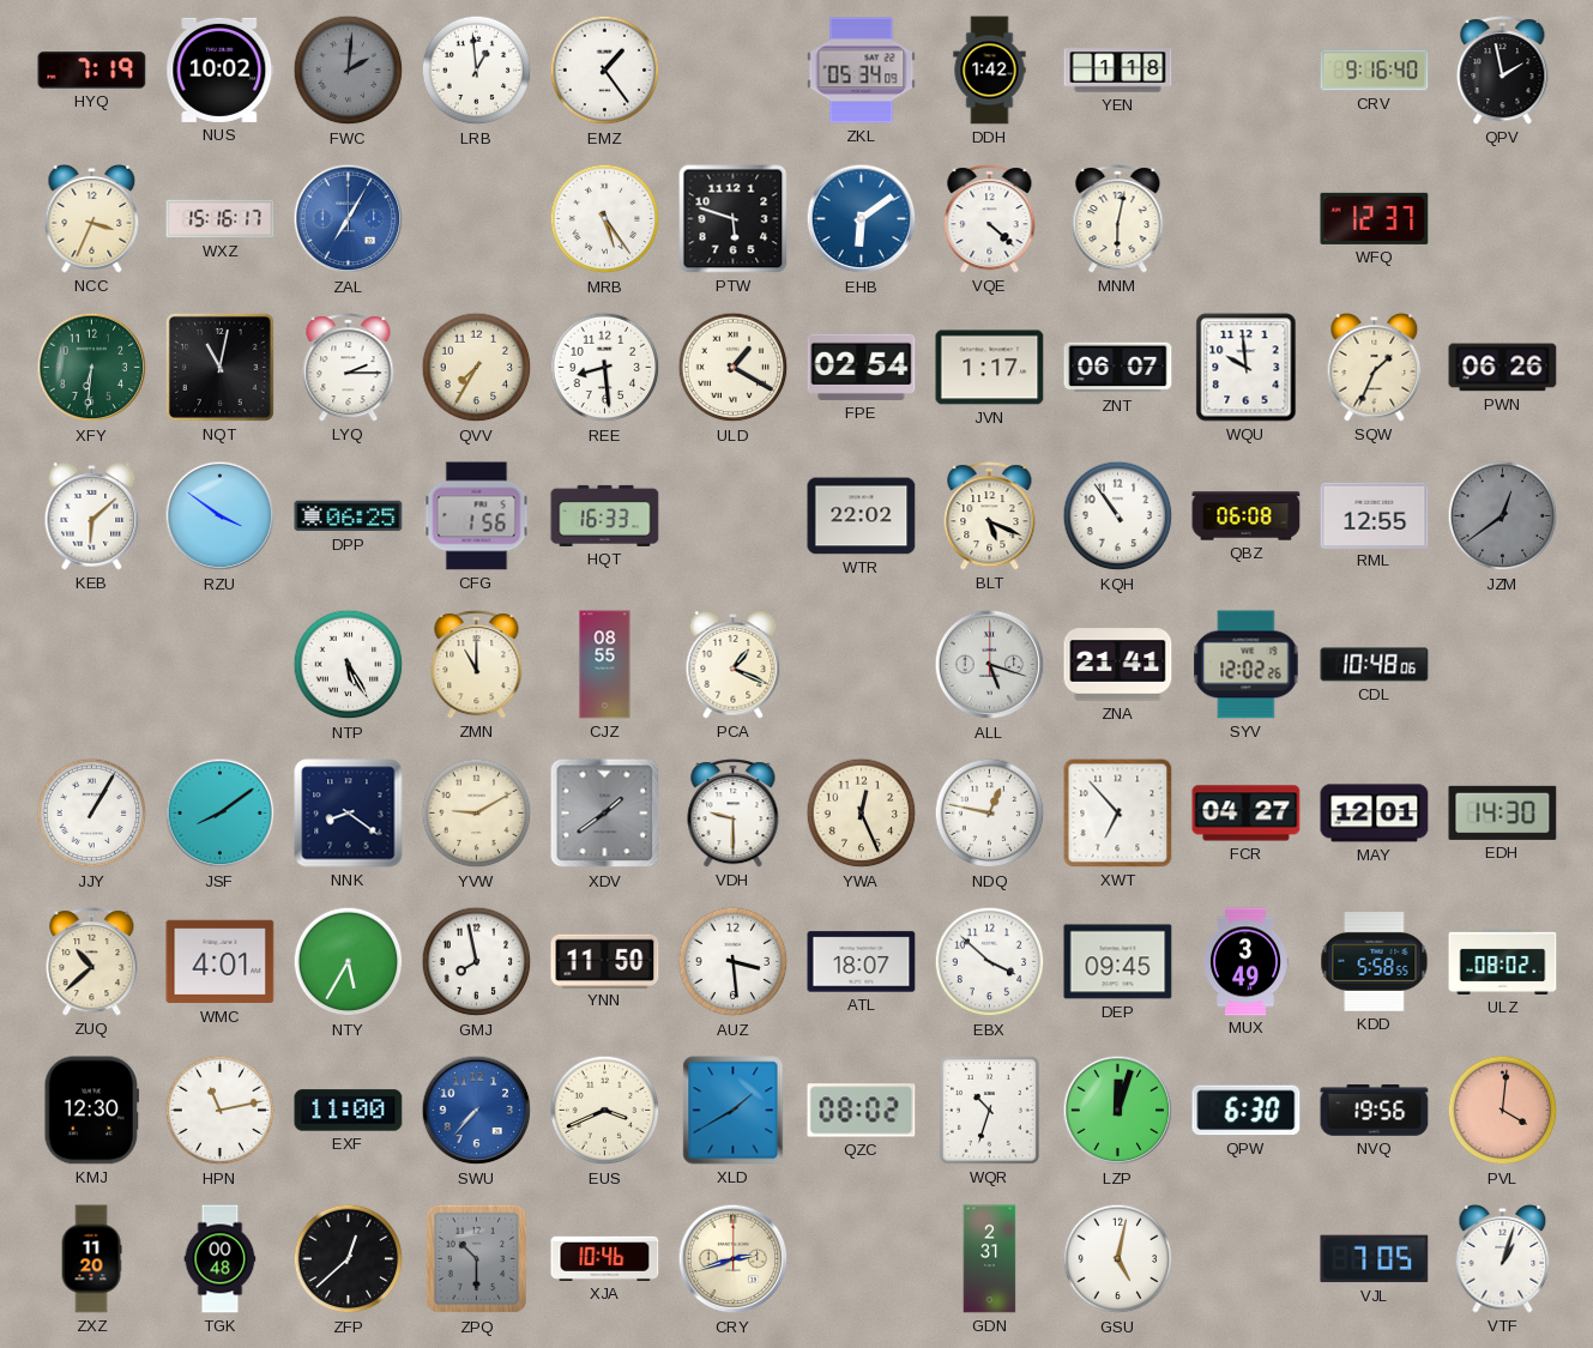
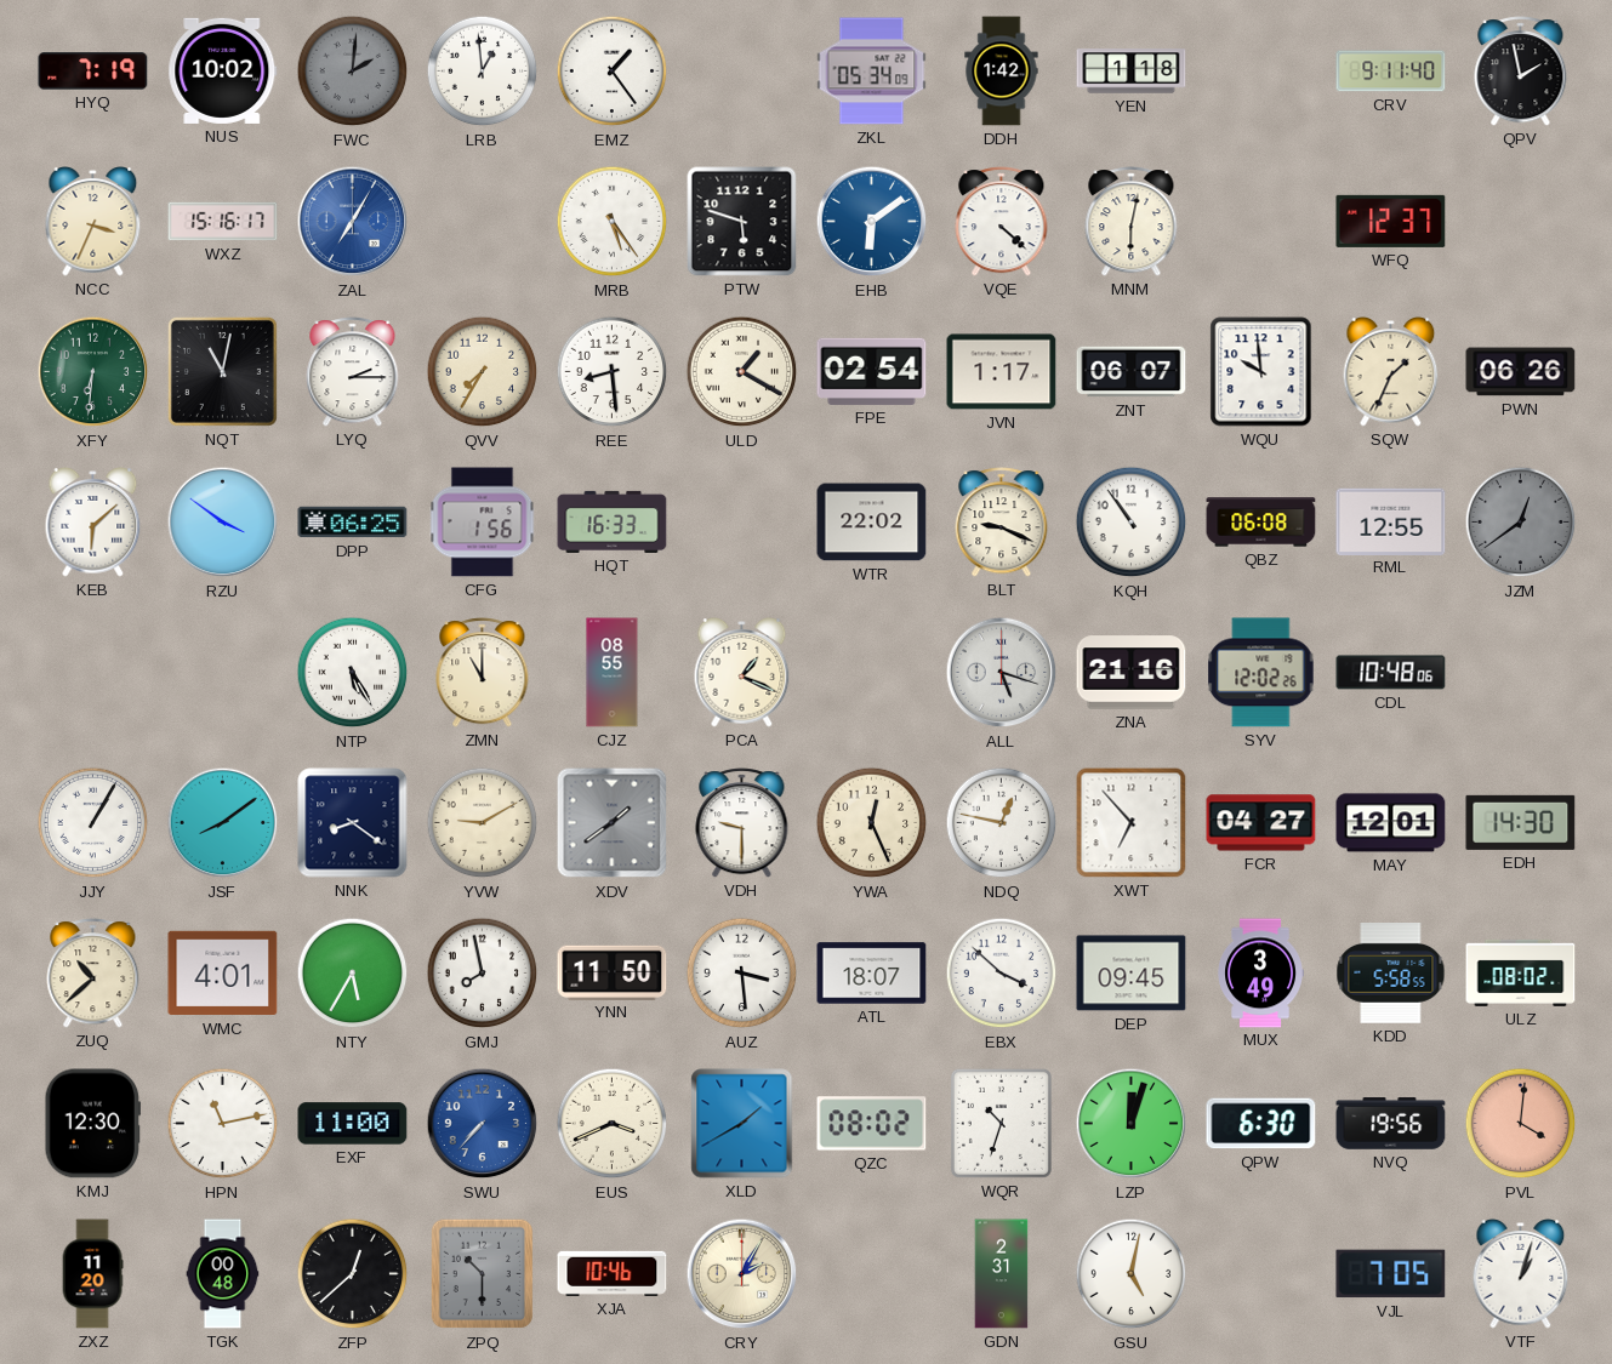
CRV: 9:16 -> 9:11
BLT: 5:19 -> 9:19
ZNA: 21:41 -> 21:16
CRY: 2:42 -> 2:05
